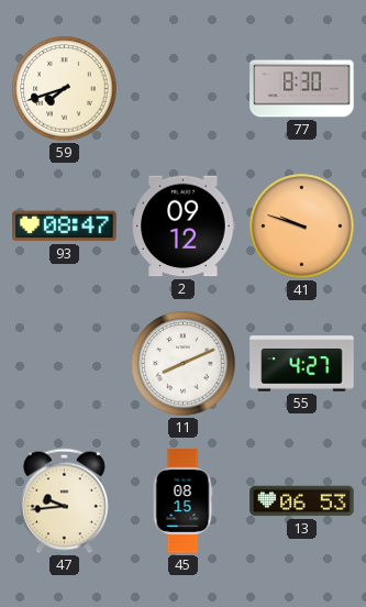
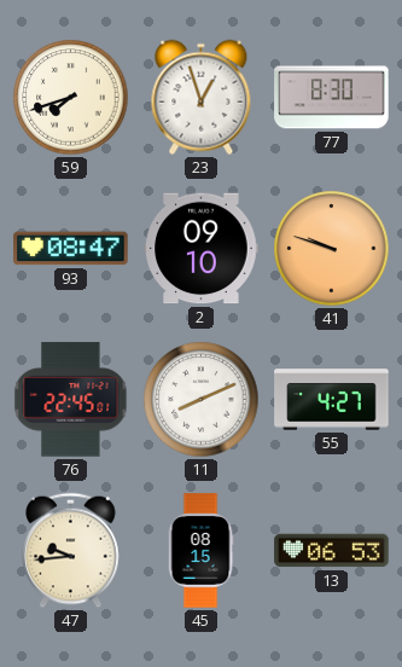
23: none -> 12:57
2: 09:12 -> 09:10
76: none -> 22:45
